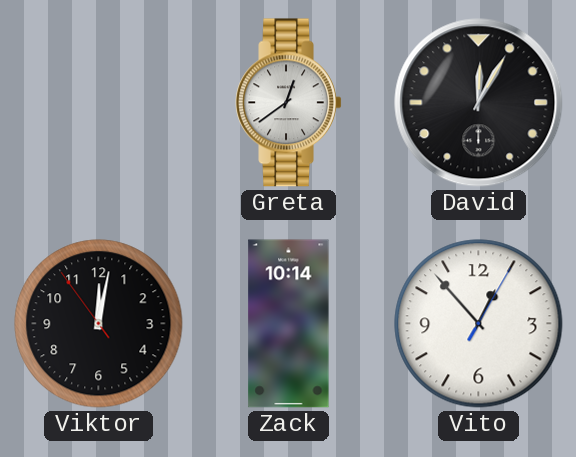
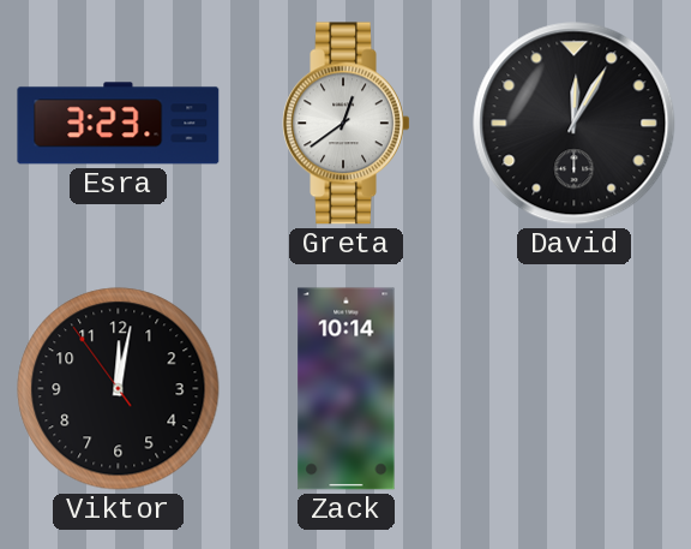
Esra: none -> 3:23
Vito: 12:53 -> none
